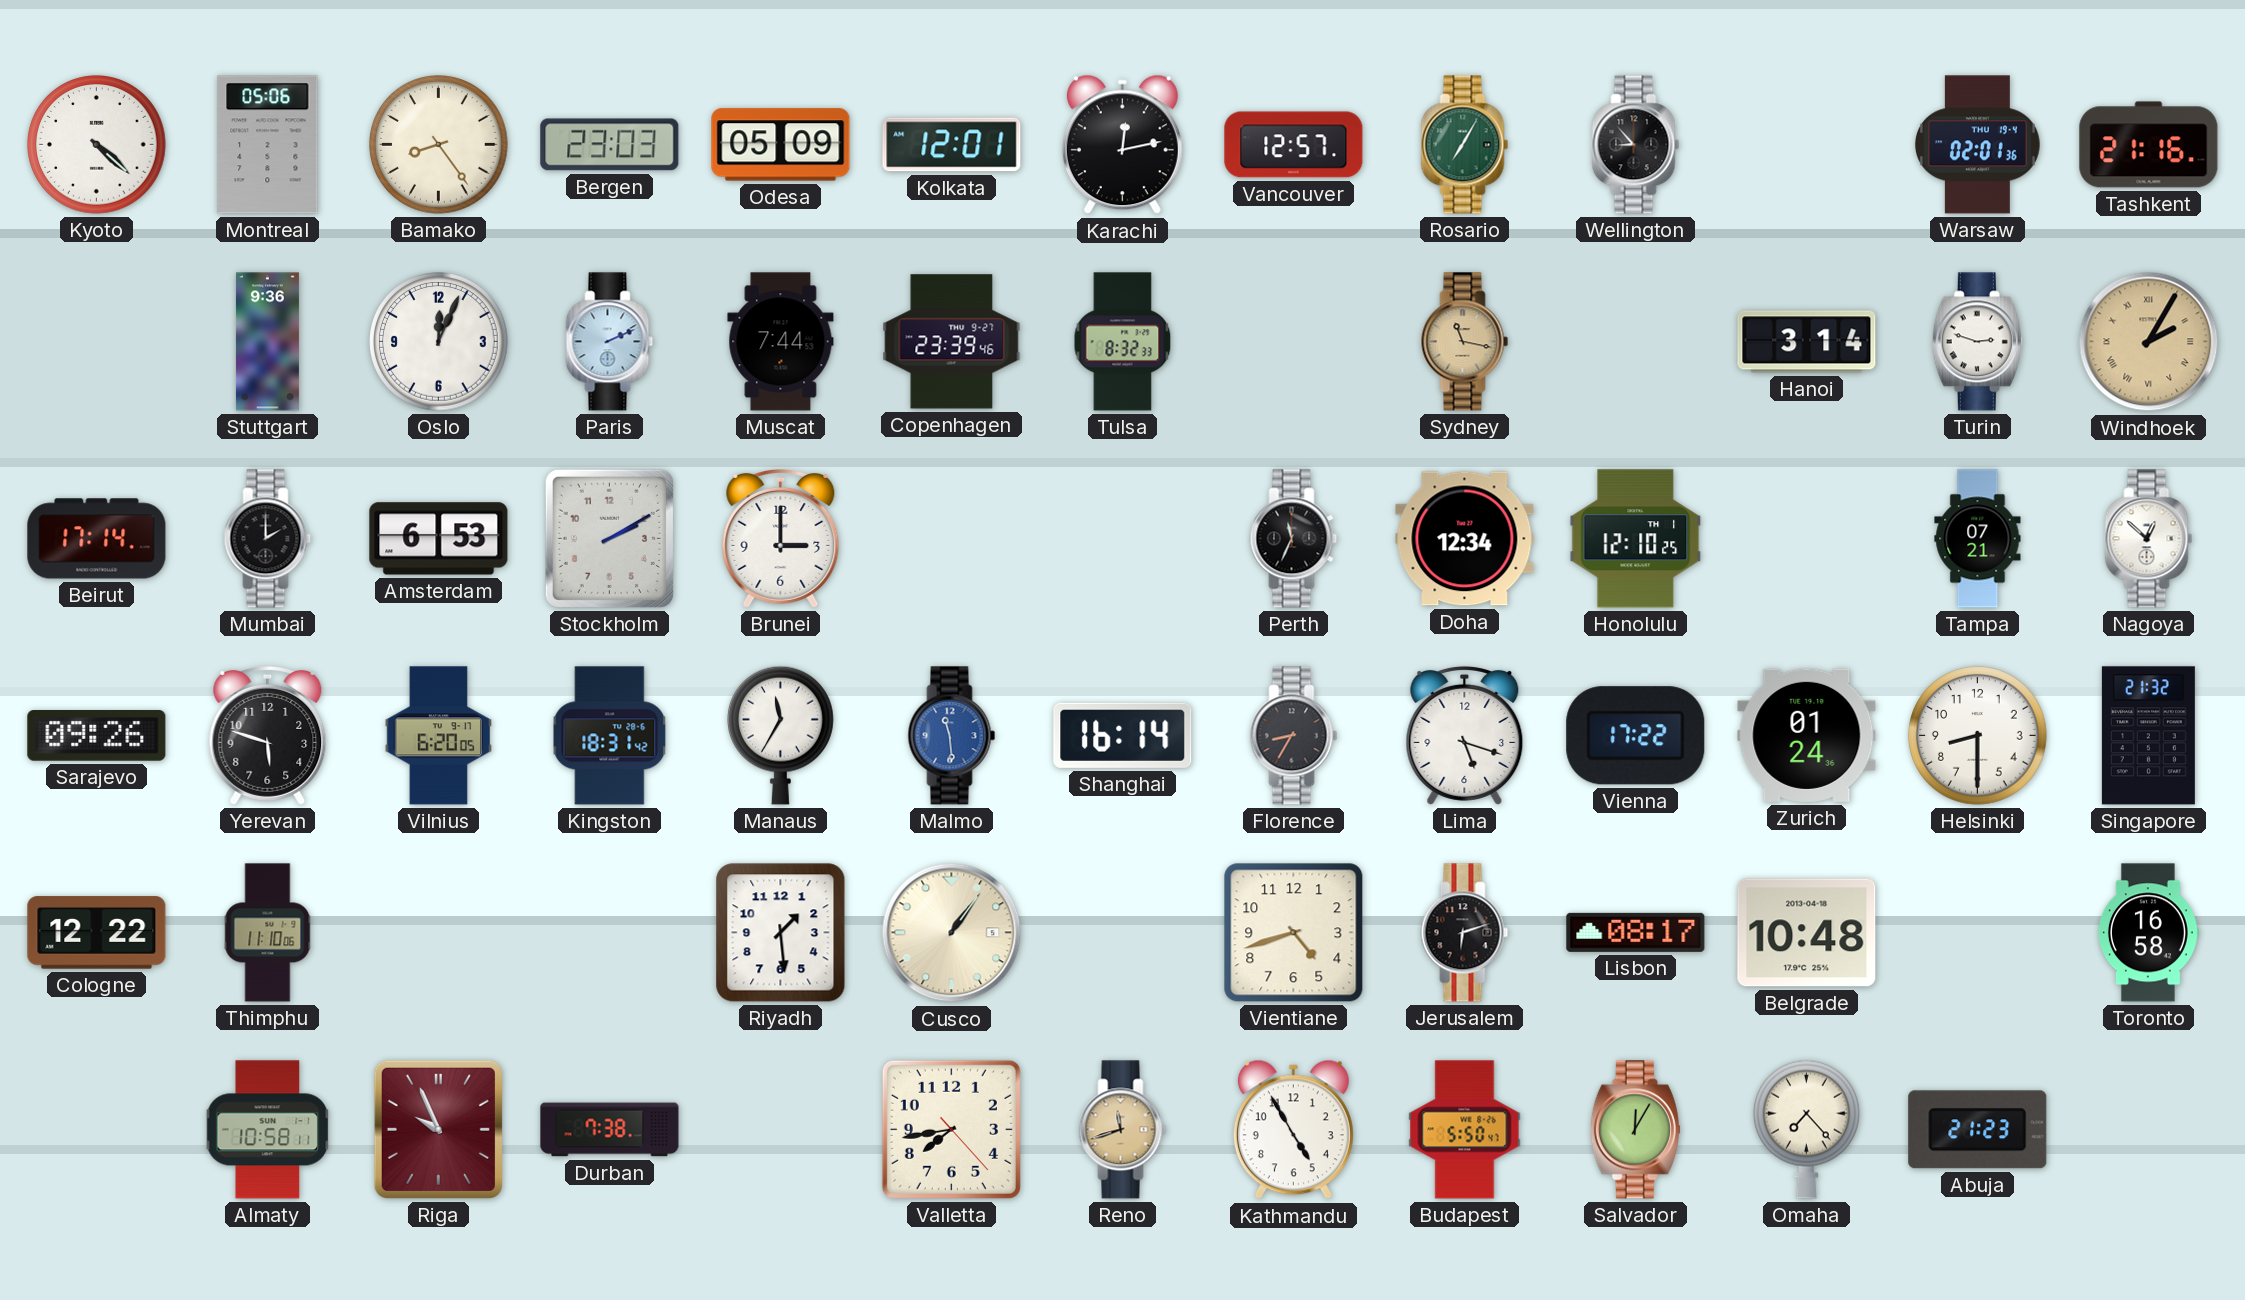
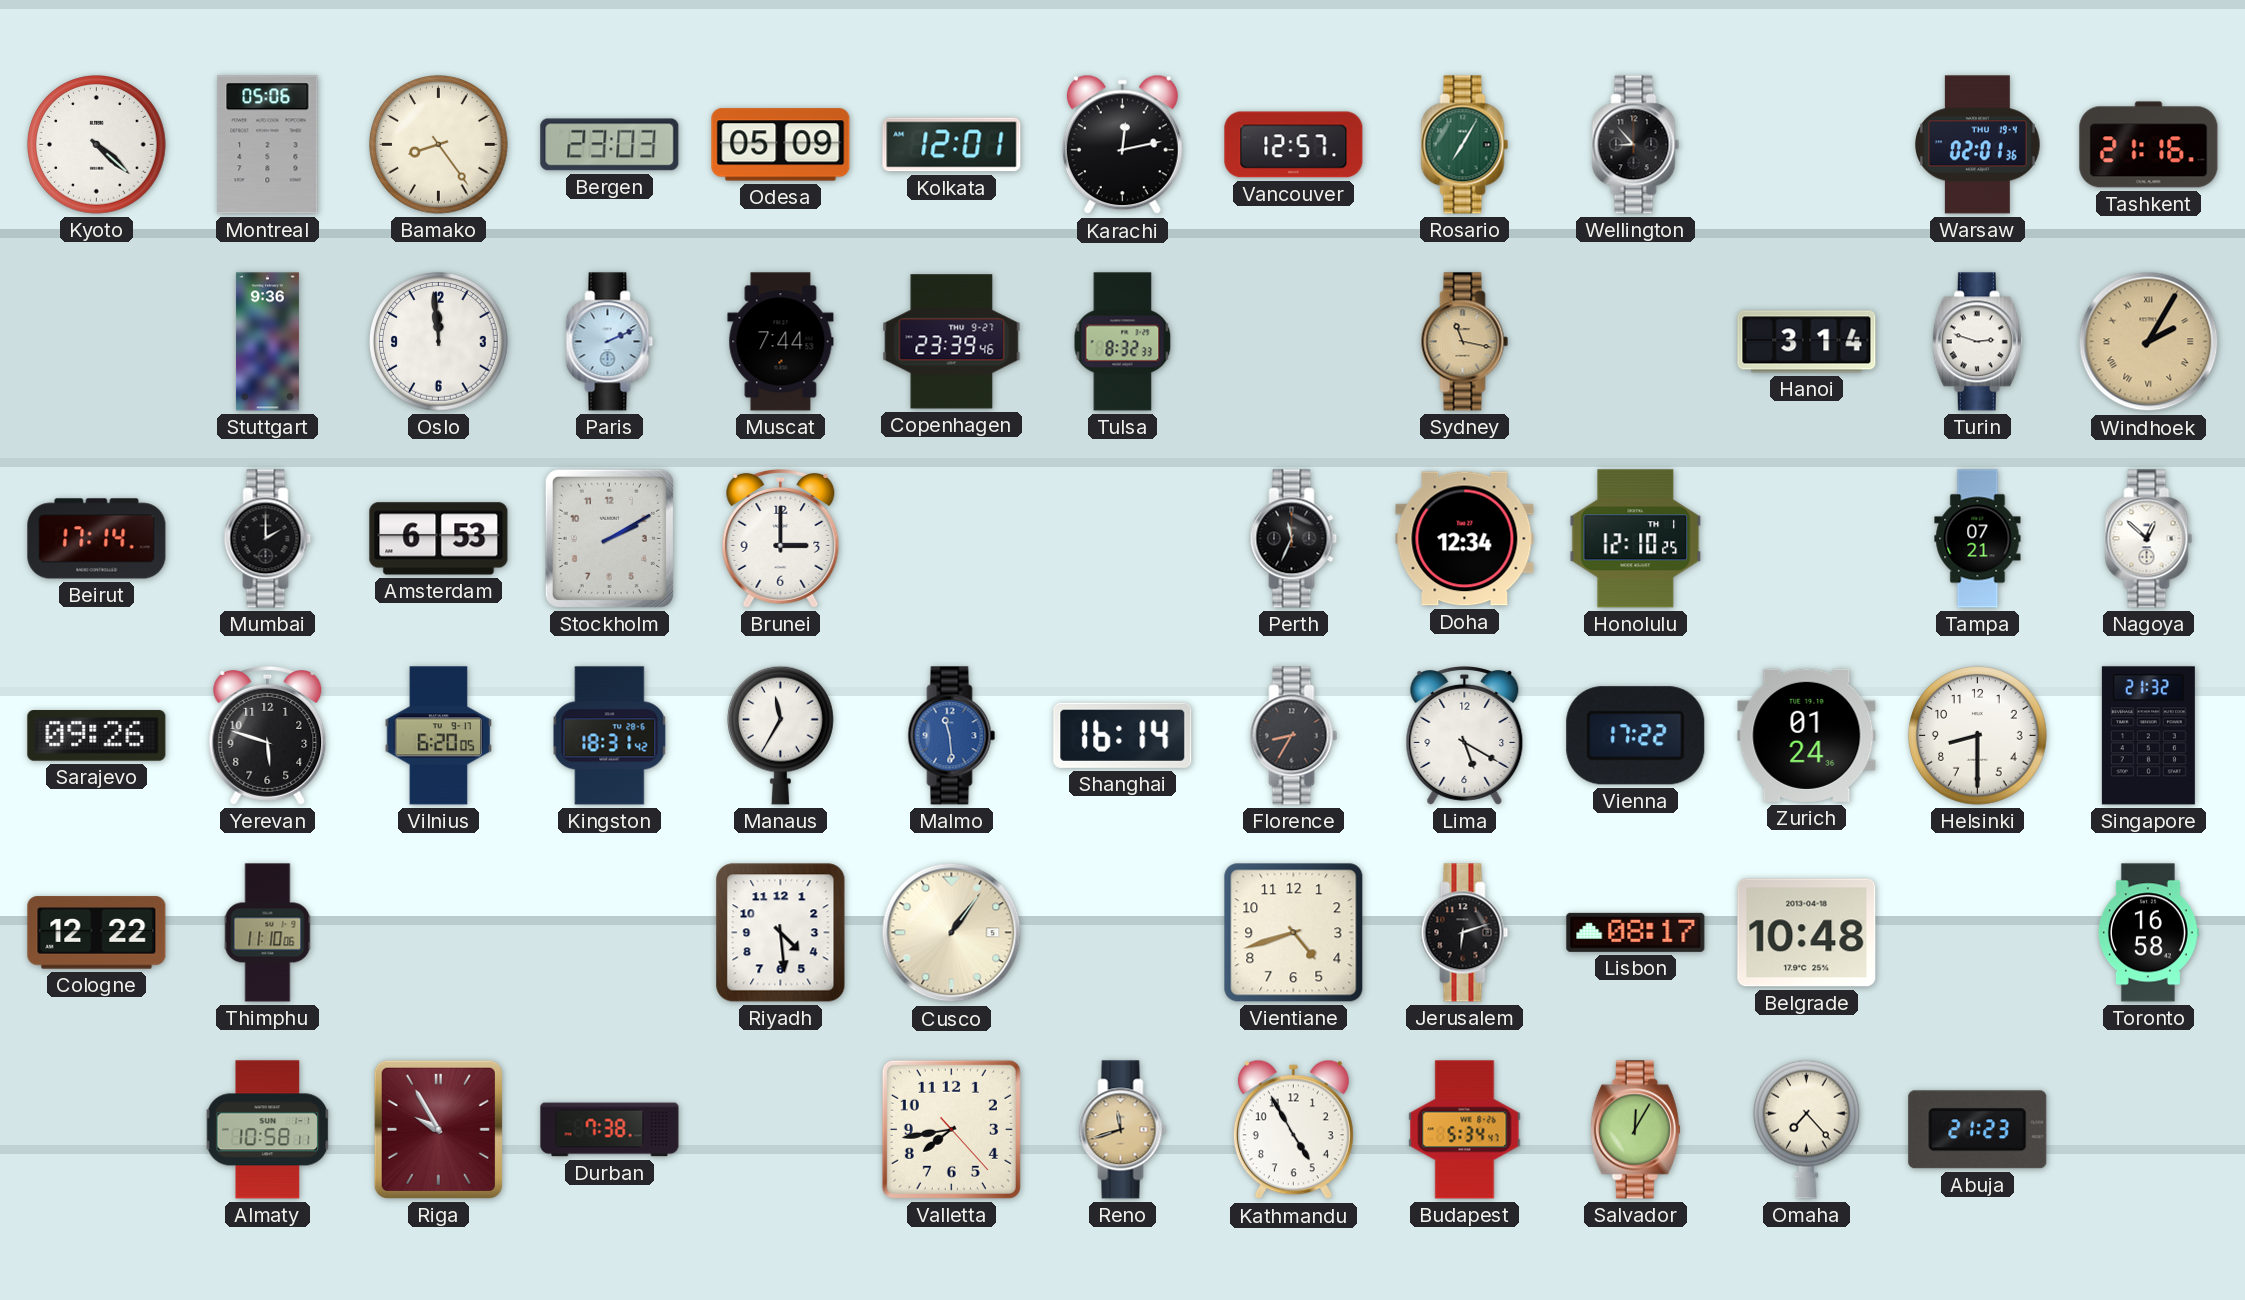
Oslo: 12:04 -> 11:59
Lima: 5:18 -> 5:20
Riyadh: 1:29 -> 4:29
Riga: 9:56 -> 9:55
Budapest: 5:50 -> 5:34
